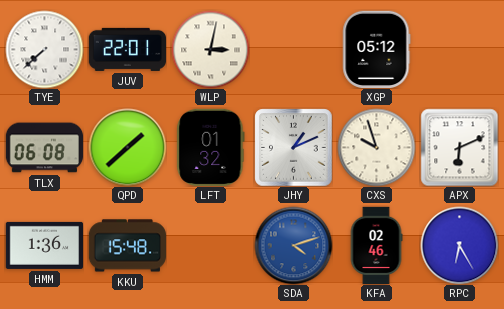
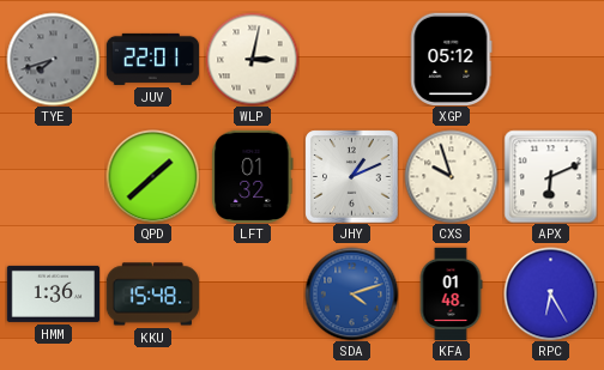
TYE: 7:38 -> 7:42
TYE dial: white -> grey
TLX: 06:08 -> none
KFA: 02:46 -> 01:48
